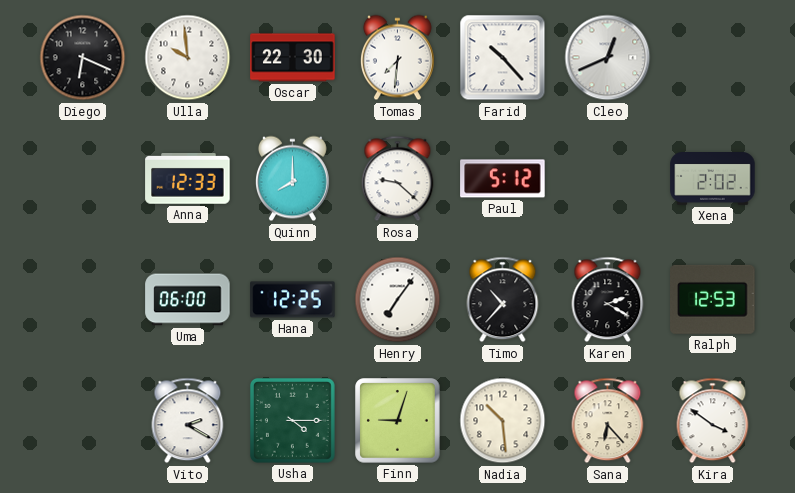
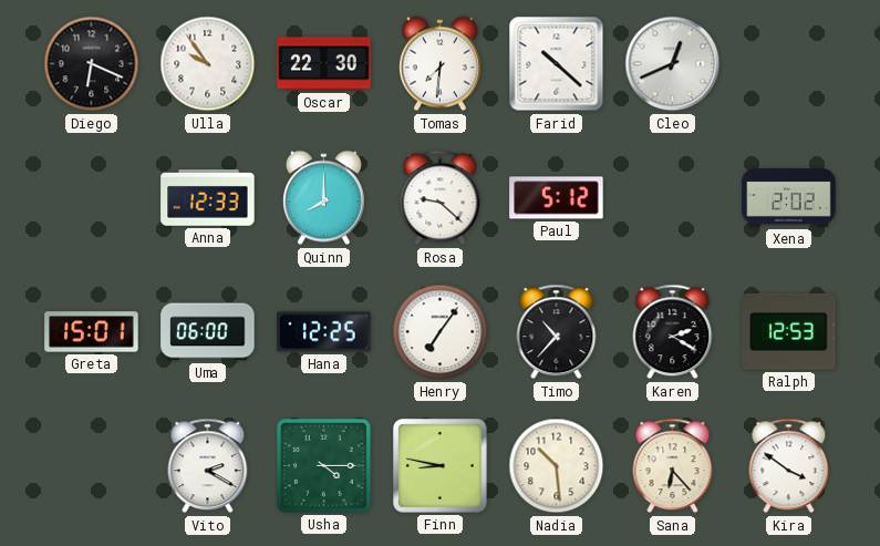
Ulla: 9:59 -> 9:54
Farid: 10:23 -> 10:22
Greta: none -> 15:01
Finn: 9:03 -> 8:47
